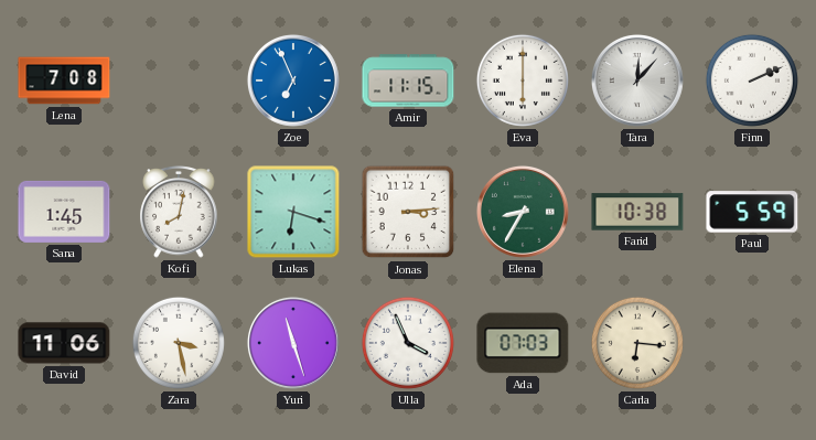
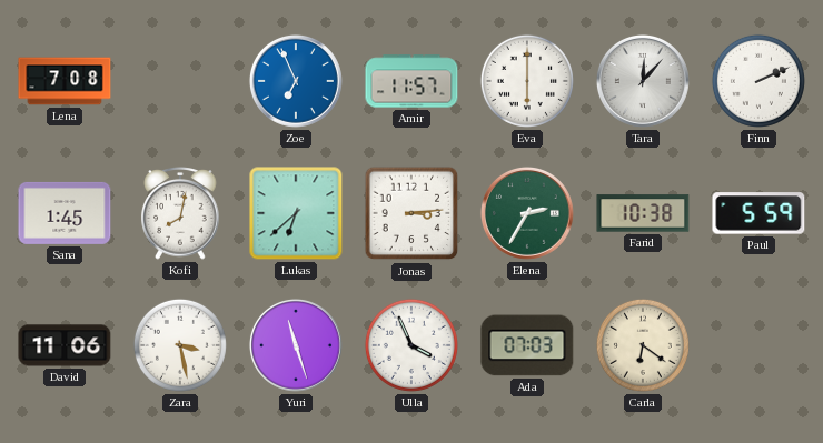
Amir: 11:15 -> 11:57
Lukas: 6:18 -> 6:38
Elena: 8:35 -> 2:35
Carla: 6:16 -> 6:21
